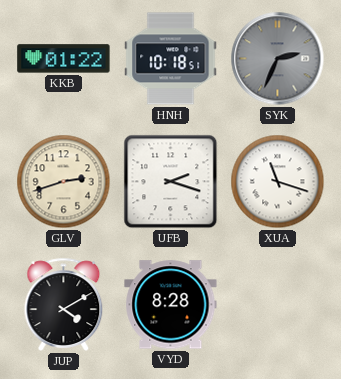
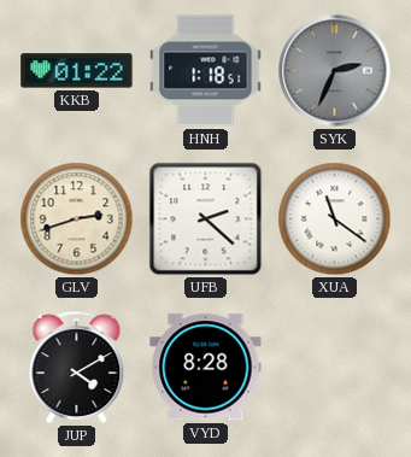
HNH: 10:18 -> 1:18
UFB: 2:18 -> 2:22
XUA: 11:18 -> 11:21
